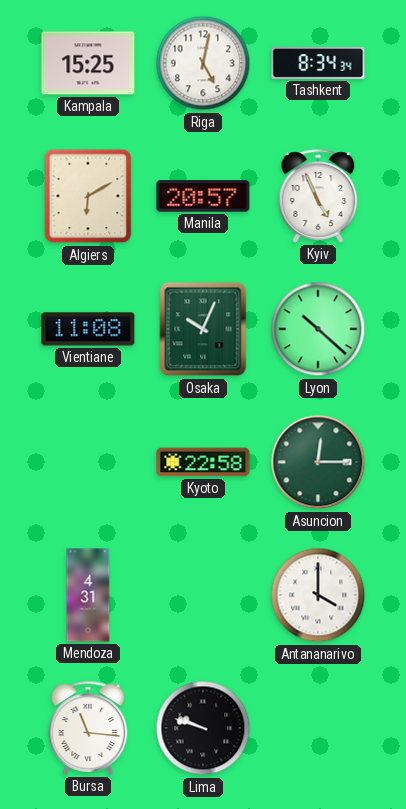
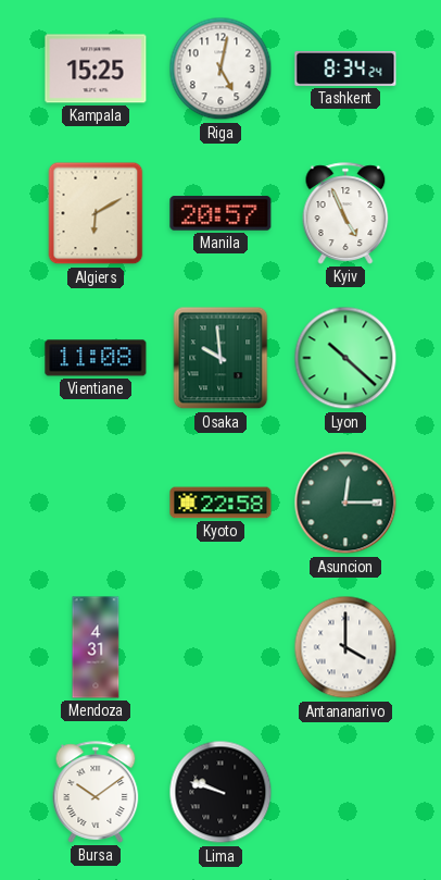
Tashkent: 8:34:34 -> 8:34:24
Osaka: 10:04 -> 9:59
Bursa: 11:16 -> 10:09
